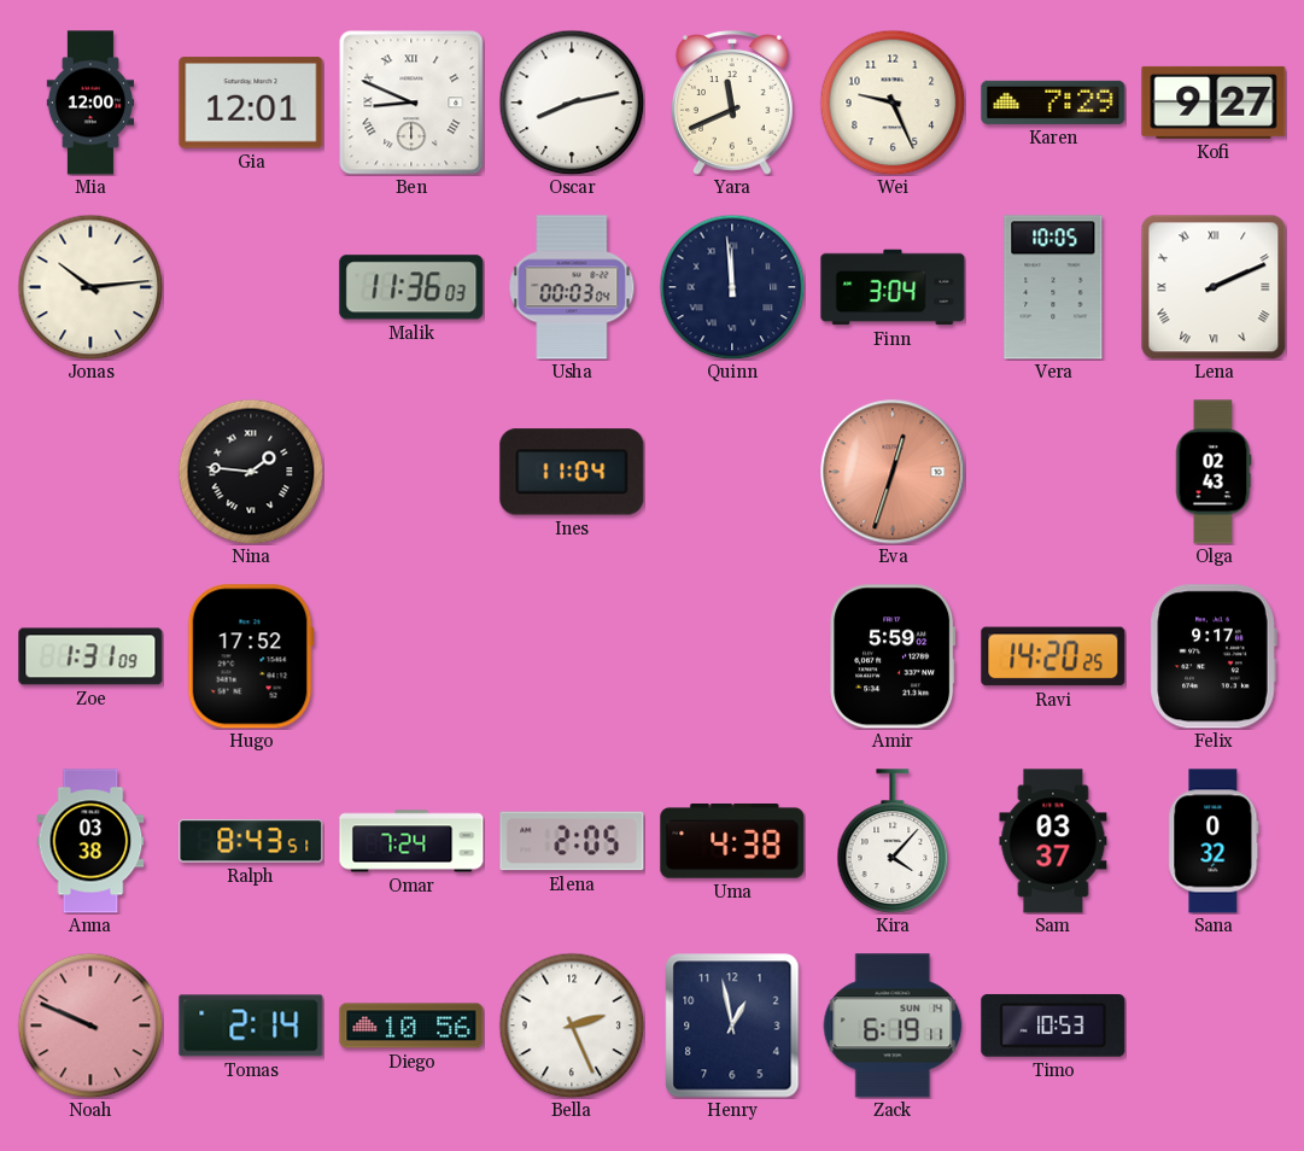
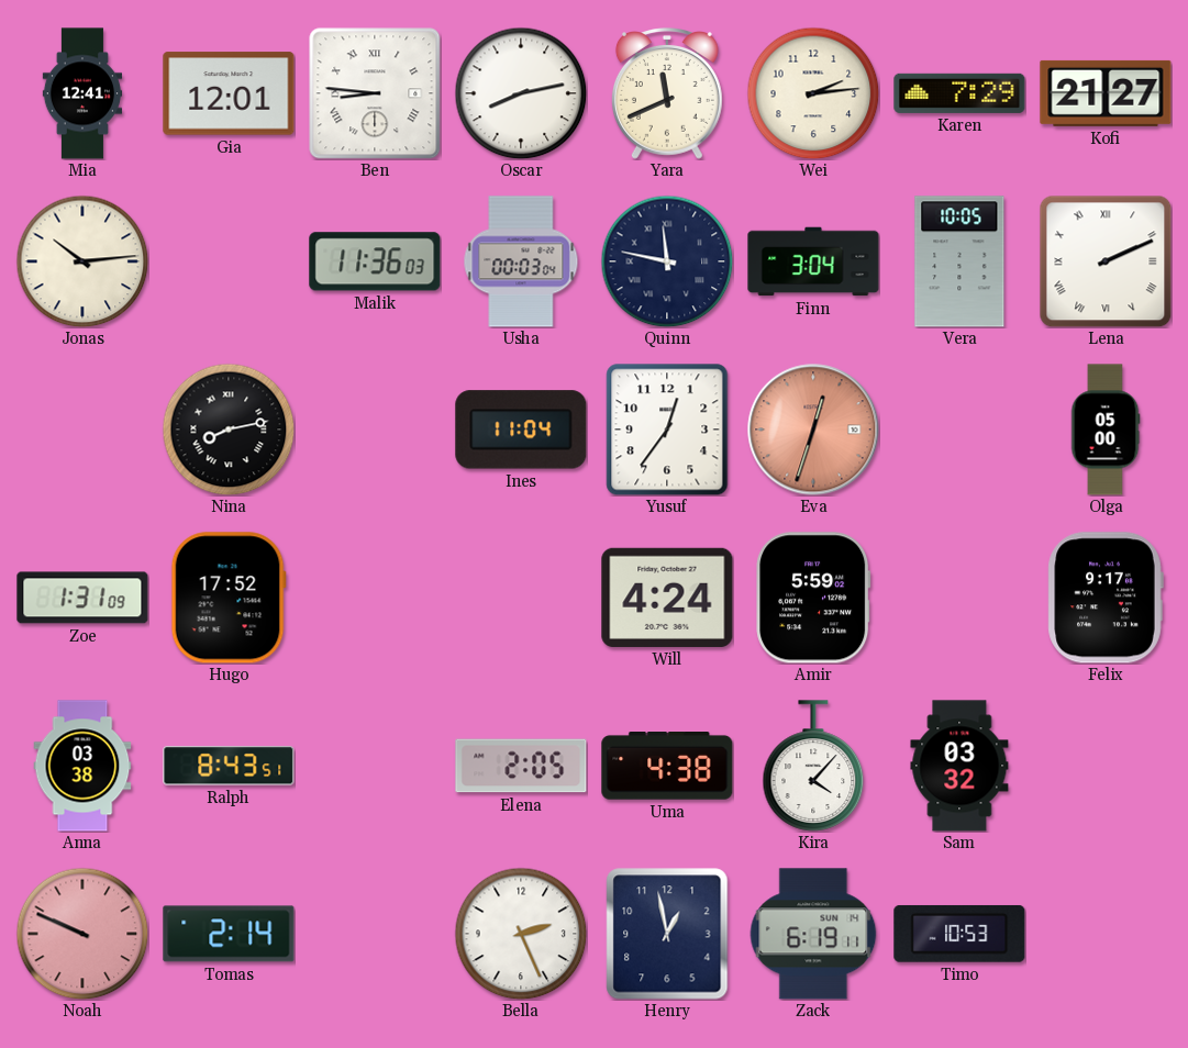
Mia: 12:00 -> 12:41
Ben: 8:49 -> 8:46
Wei: 9:26 -> 2:14
Kofi: 9:27 -> 21:27
Quinn: 11:59 -> 11:47
Nina: 1:46 -> 8:13
Yusuf: none -> 12:36
Olga: 02:43 -> 05:00
Will: none -> 4:24
Ravi: 14:20 -> none
Omar: 7:24 -> none
Sam: 03:37 -> 03:32
Sana: 0:32 -> none
Diego: 10:56 -> none
